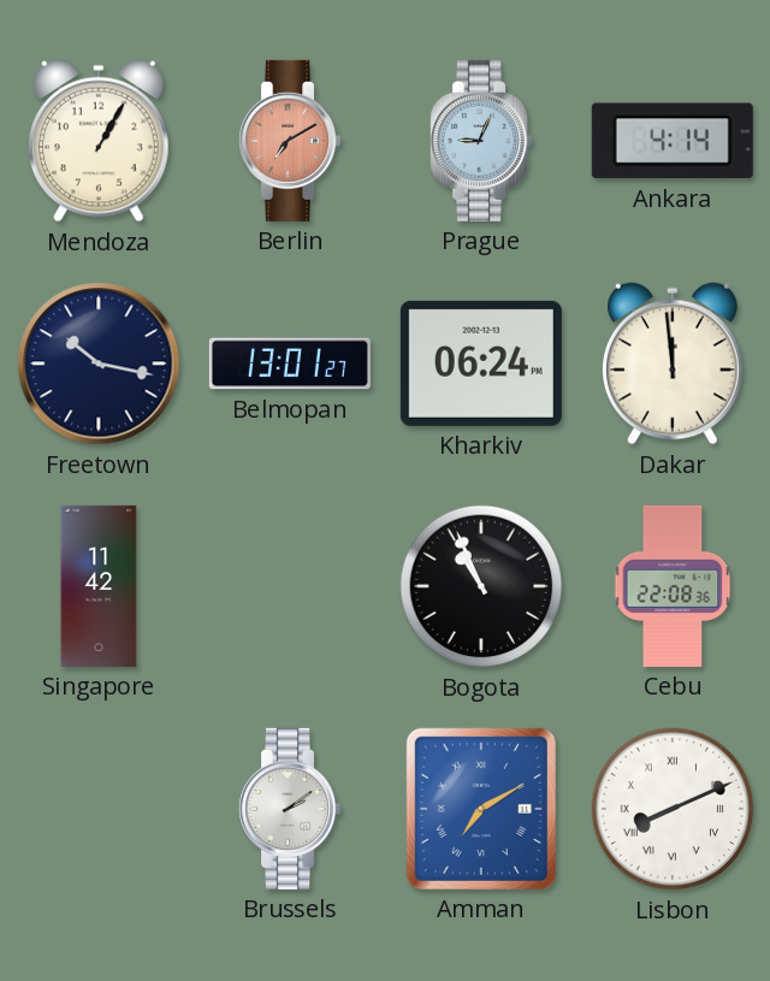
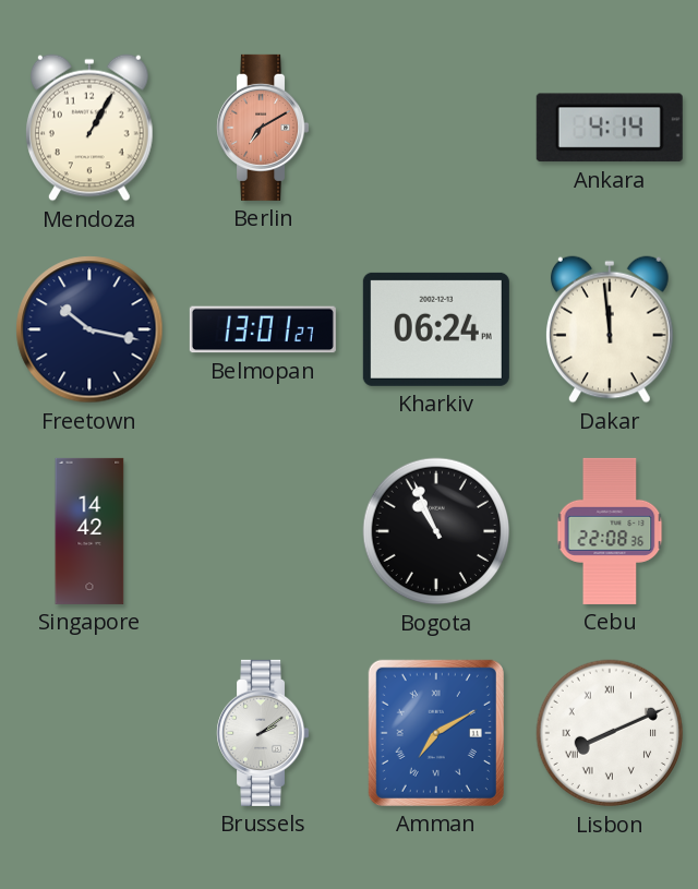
Prague: 9:04 -> none
Singapore: 11:42 -> 14:42
